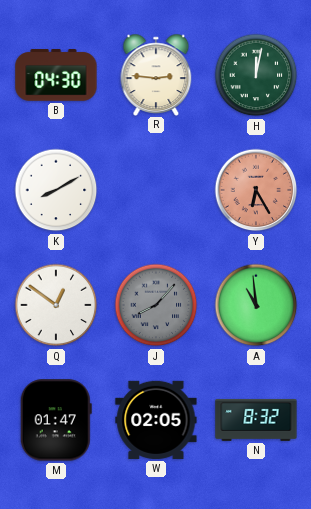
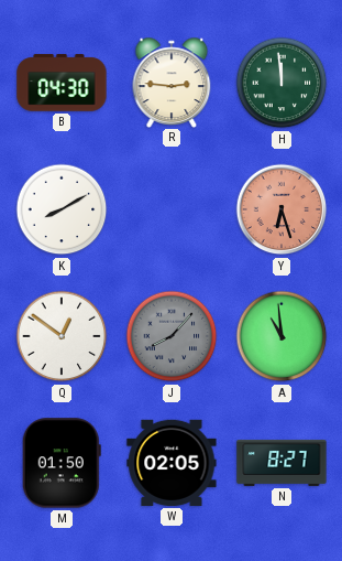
H: 12:02 -> 11:59
Y: 6:25 -> 6:27
M: 01:47 -> 01:50
N: 8:32 -> 8:27
